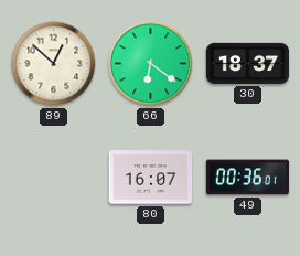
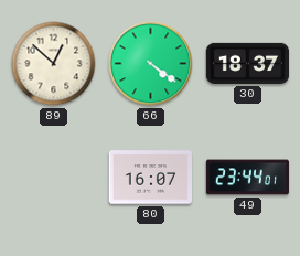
66: 6:21 -> 4:21
49: 00:36 -> 23:44
